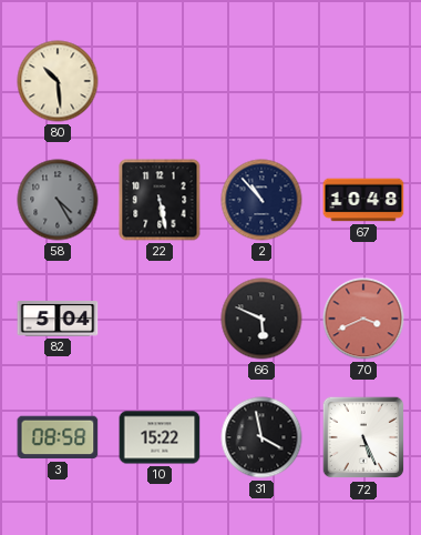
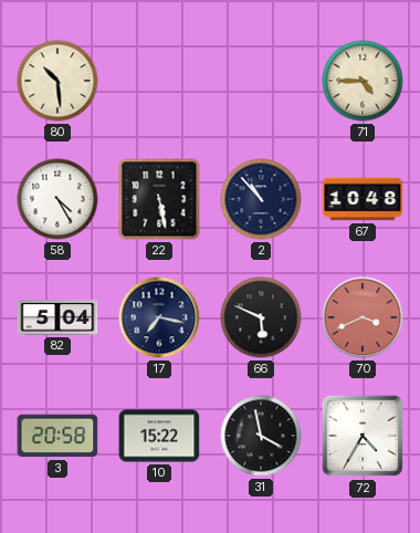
71: none -> 4:45
58 dial: grey -> white
17: none -> 7:17
3: 08:58 -> 20:58
72: 5:26 -> 4:35
